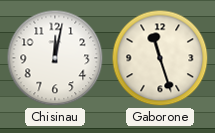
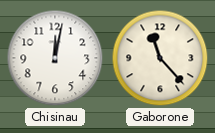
Gaborone: 11:27 -> 11:23
